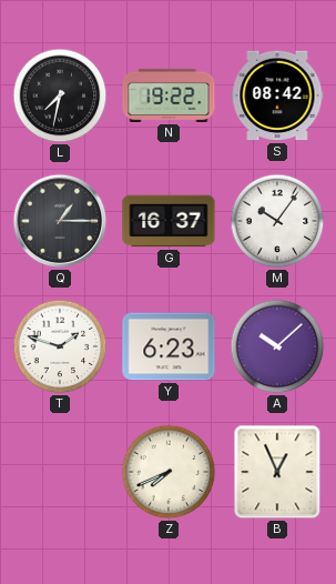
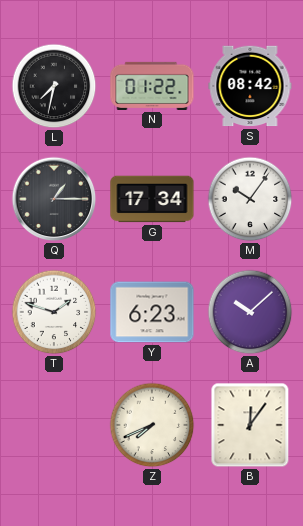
N: 19:22 -> 01:22
G: 16:37 -> 17:34
B: 12:56 -> 12:06
